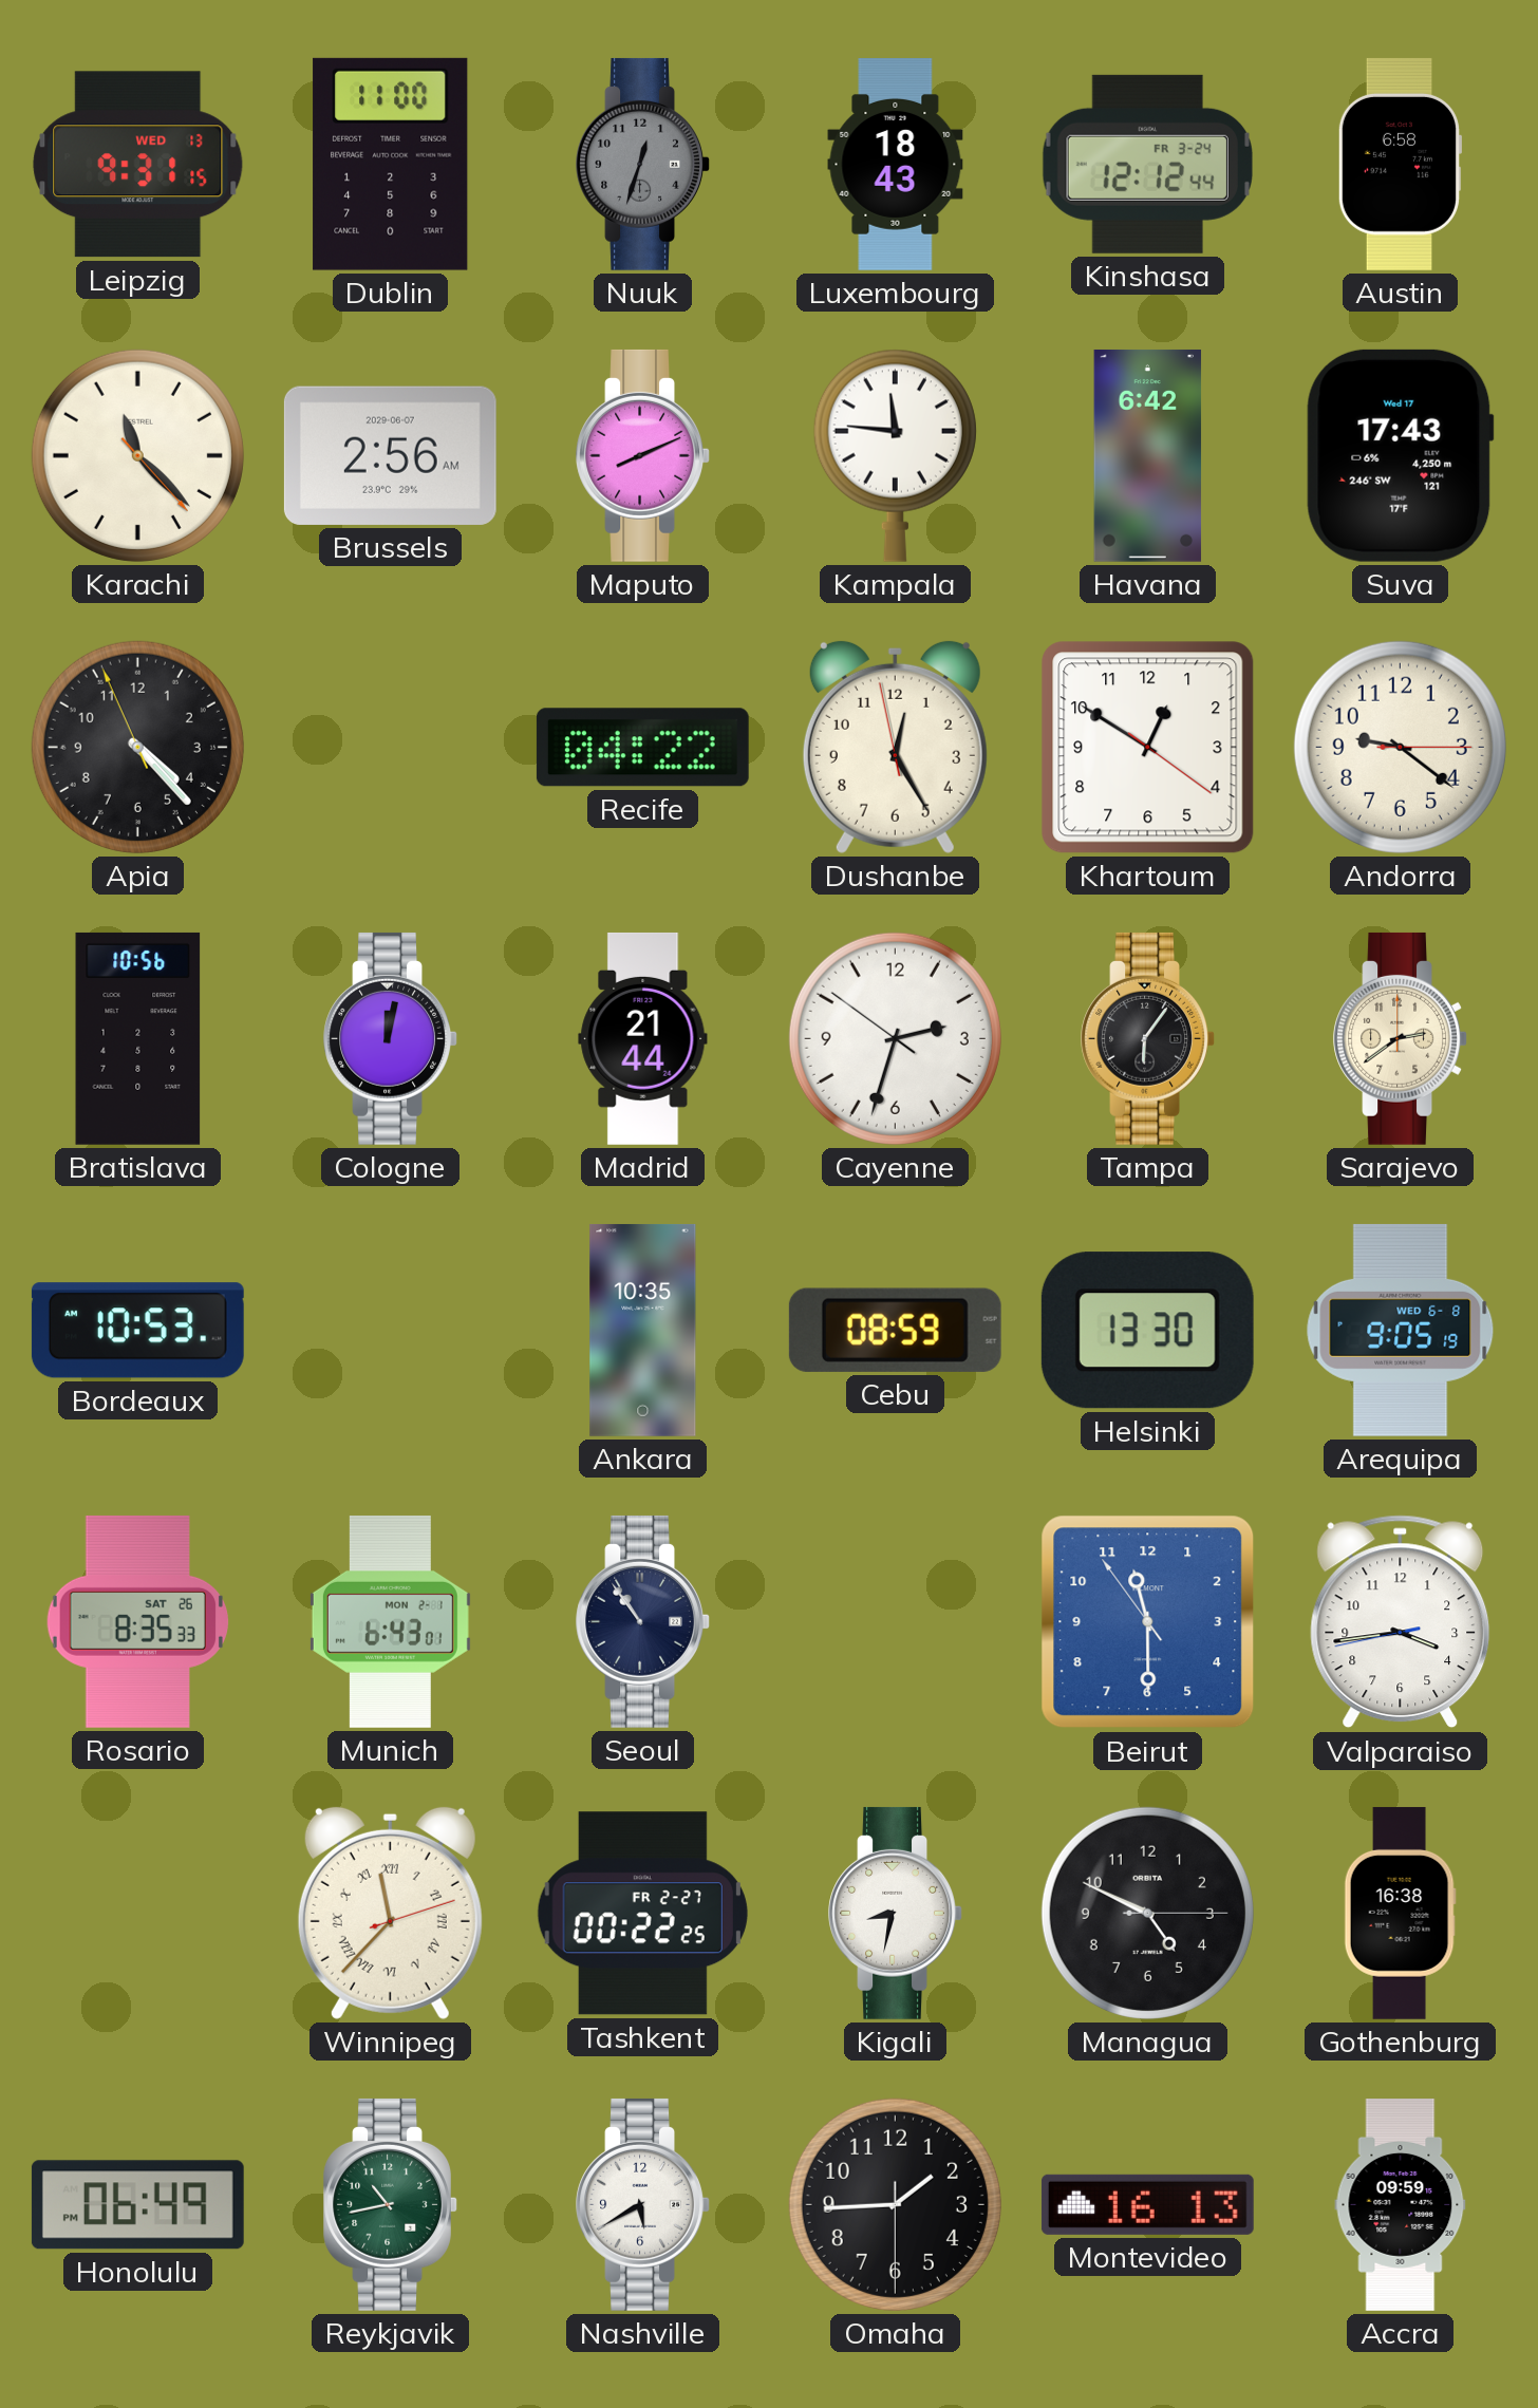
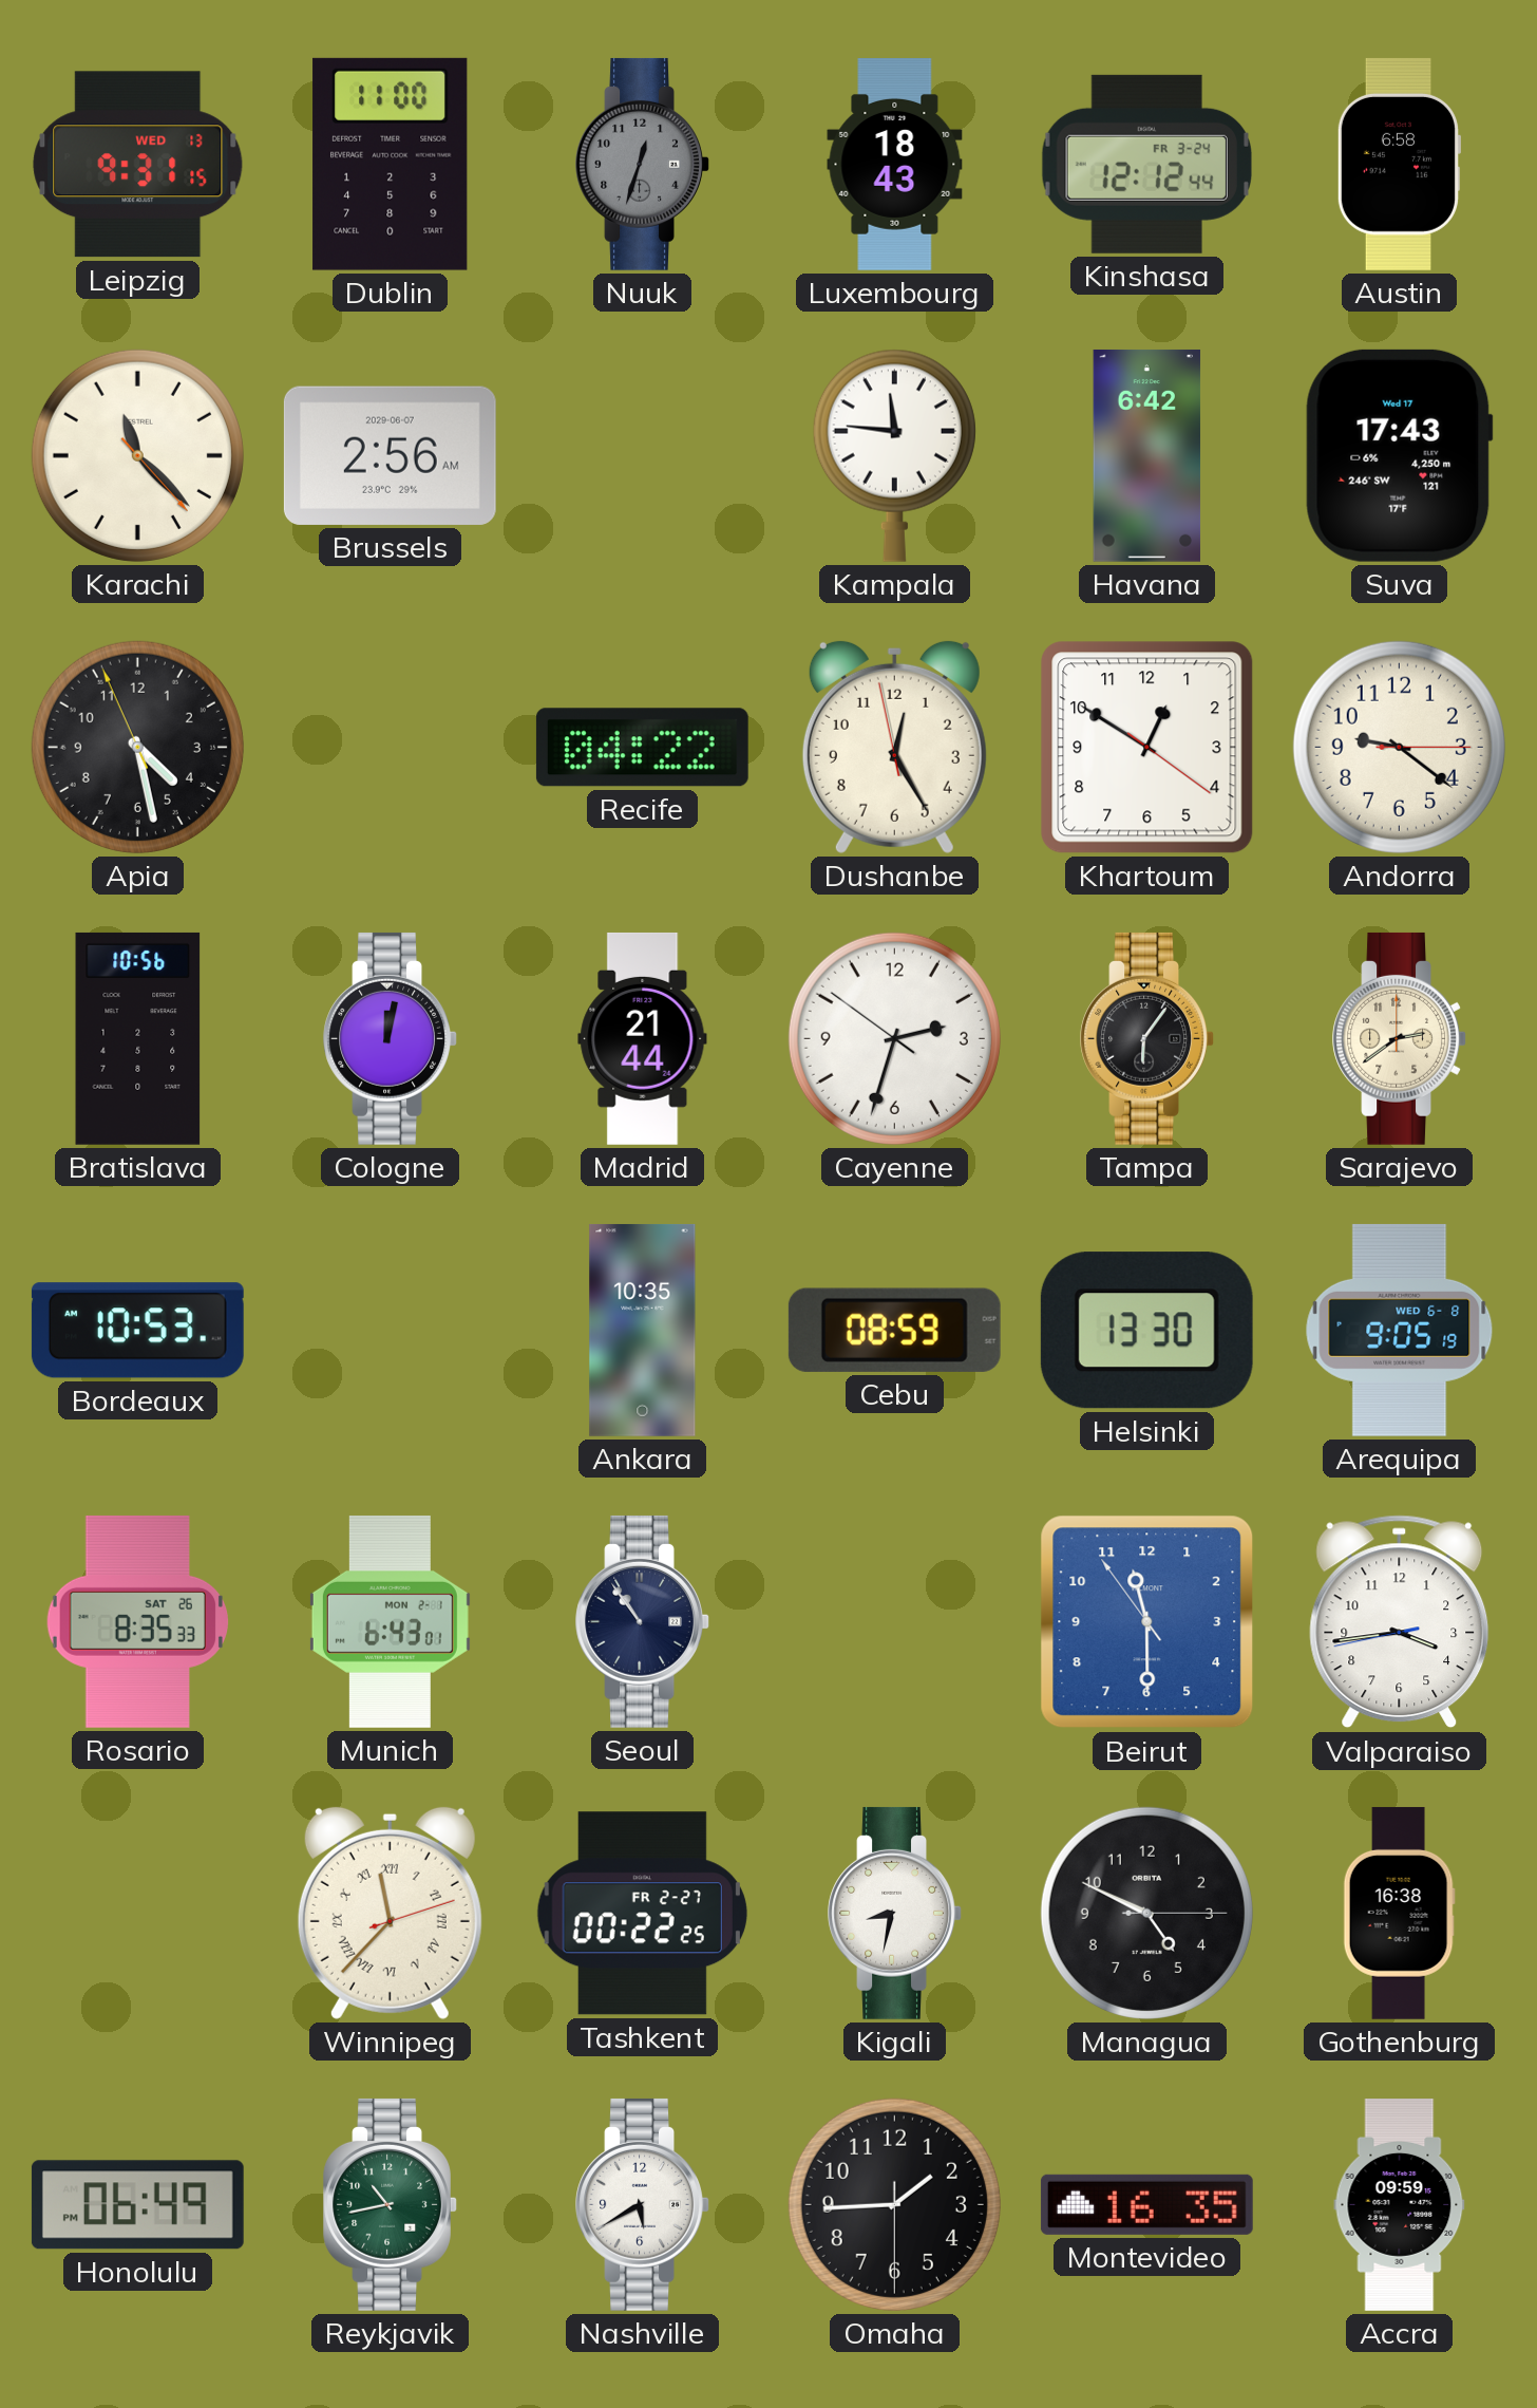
Maputo: 8:11 -> none
Apia: 4:22 -> 4:27
Montevideo: 16:13 -> 16:35
